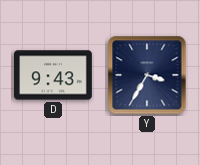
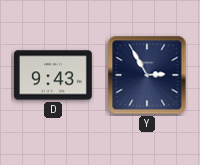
Y: 3:35 -> 2:55
